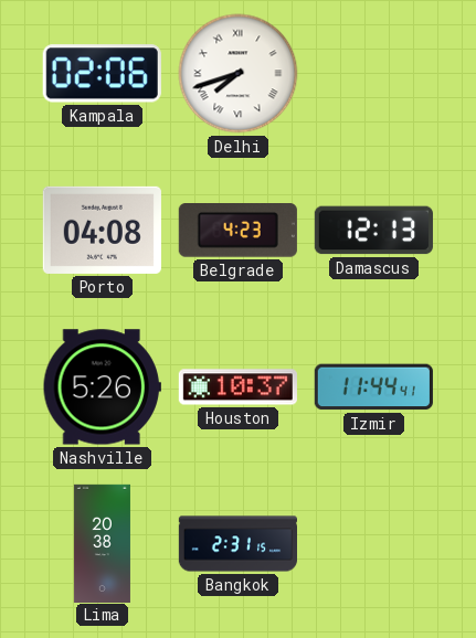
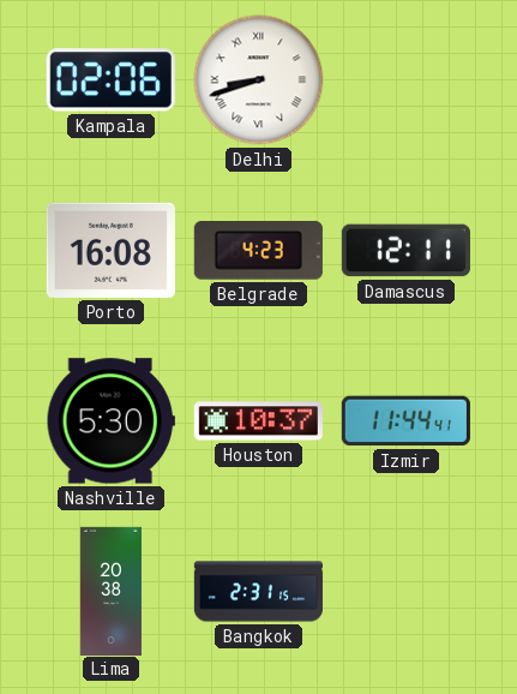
Delhi: 7:42 -> 8:42
Porto: 04:08 -> 16:08
Damascus: 12:13 -> 12:11
Nashville: 5:26 -> 5:30
